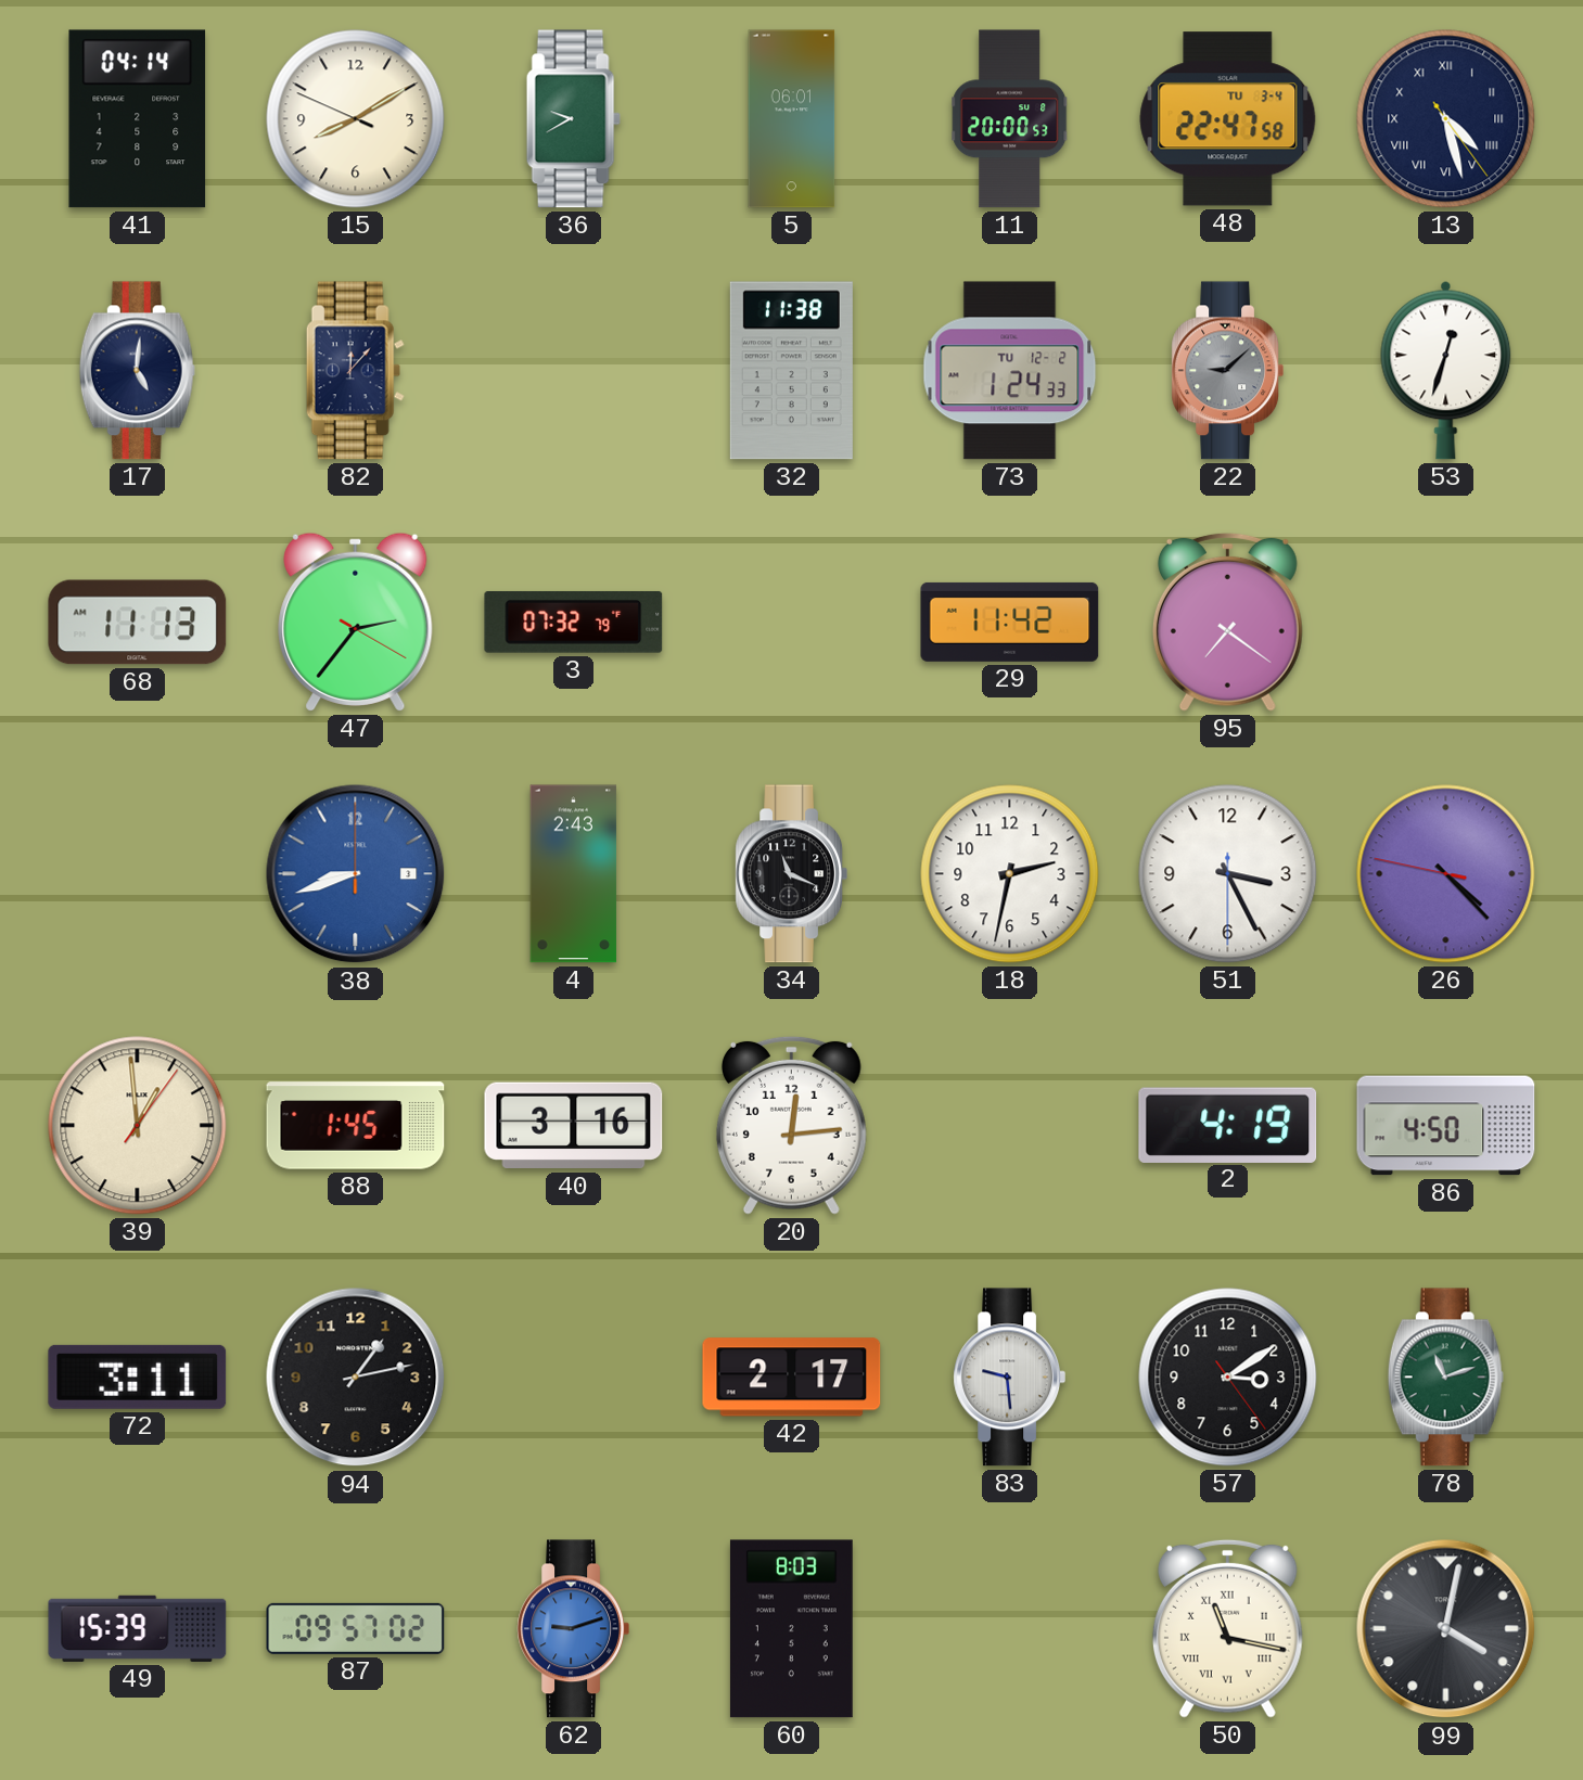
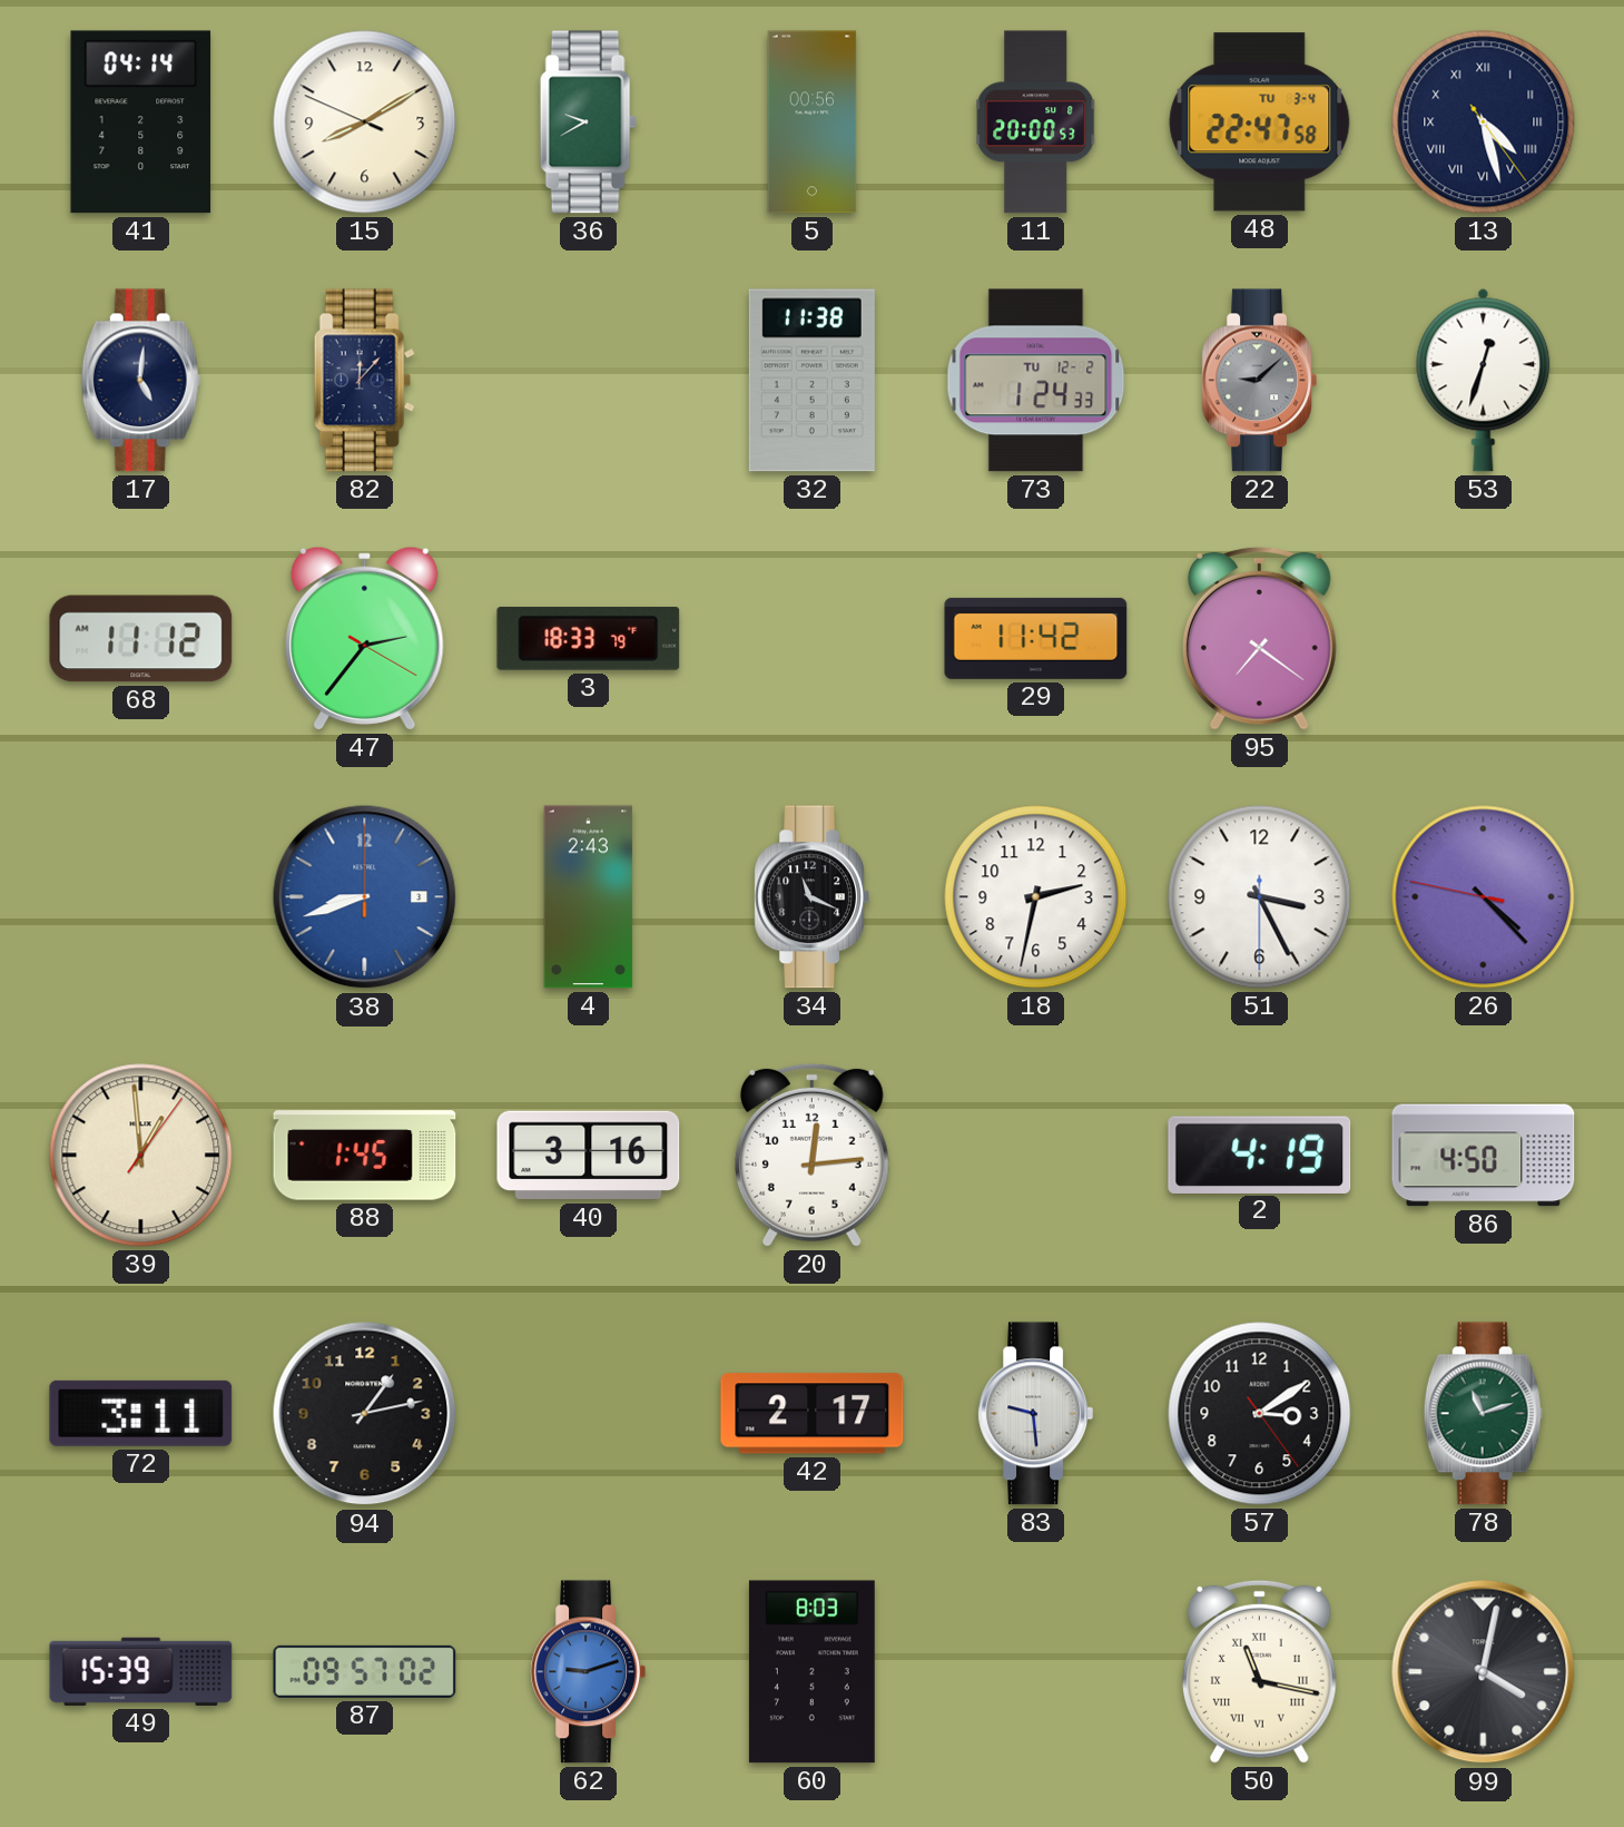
5: 06:01 -> 00:56
68: 11:13 -> 11:12
3: 07:32 -> 18:33
